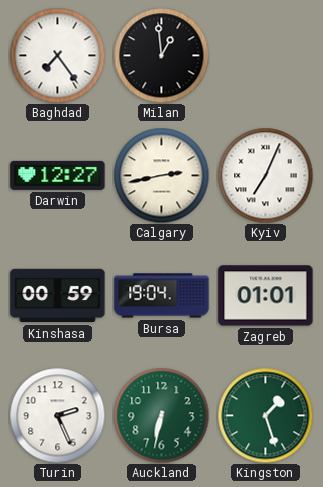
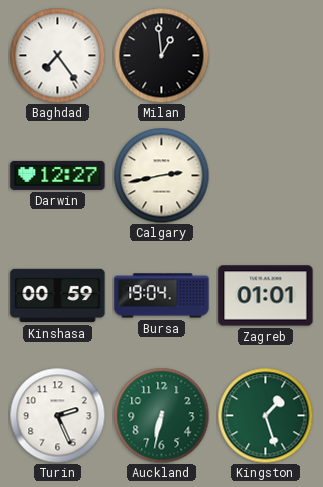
Kyiv: 7:04 -> none
